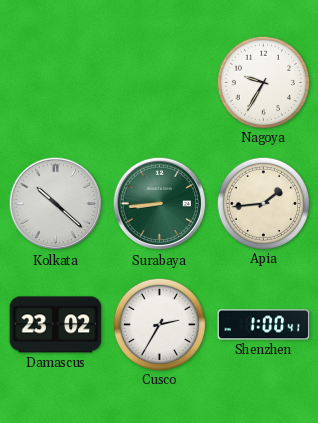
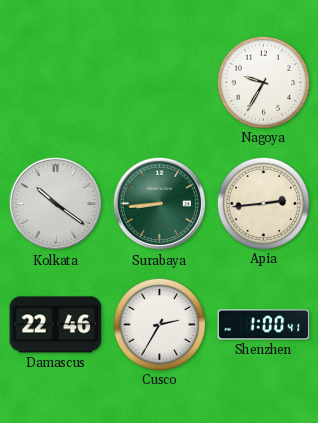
Kolkata: 10:22 -> 10:21
Apia: 1:44 -> 2:44
Damascus: 23:02 -> 22:46
